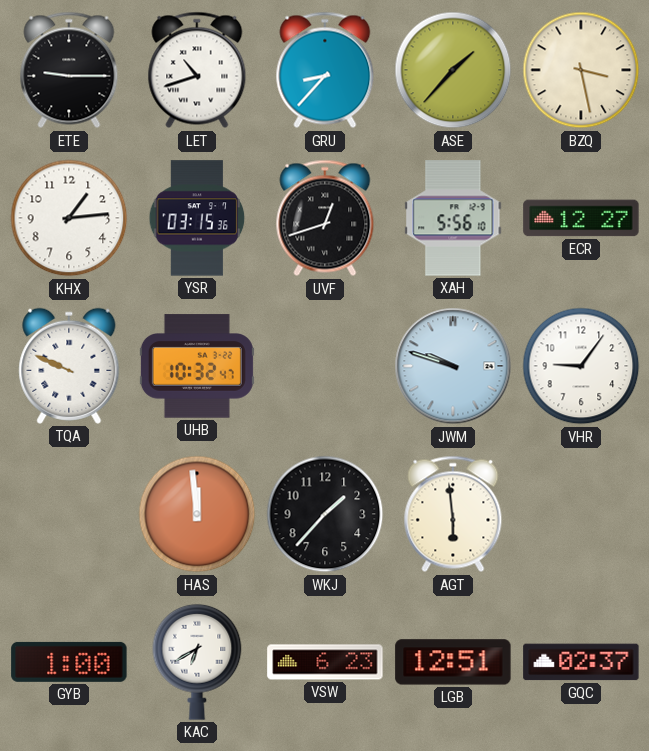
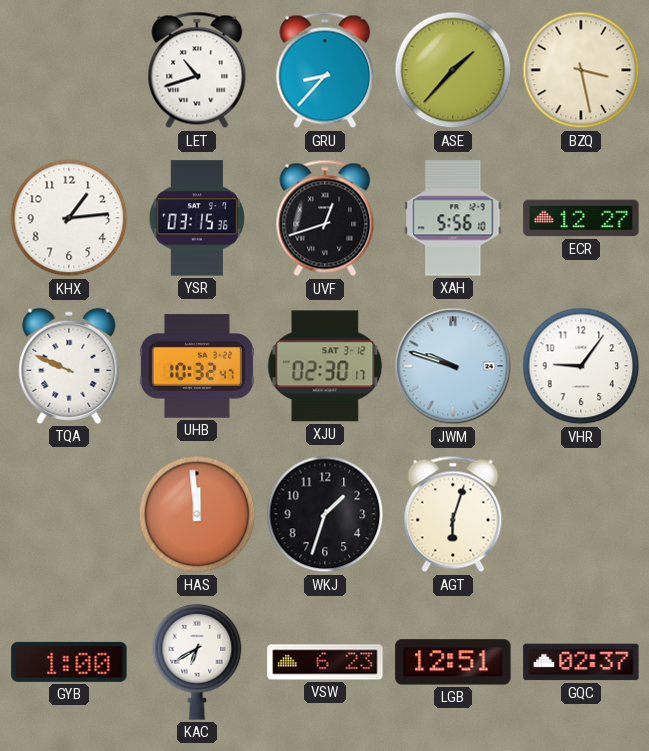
ETE: 9:15 -> none
XJU: none -> 02:30
WKJ: 1:37 -> 1:33
AGT: 5:59 -> 6:03
